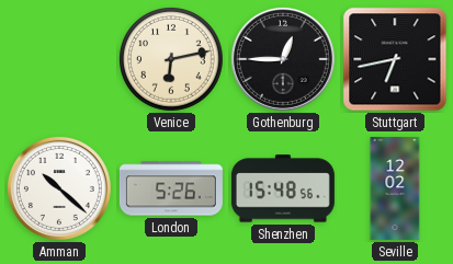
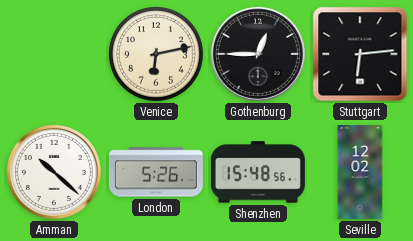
Stuttgart: 6:43 -> 6:14
